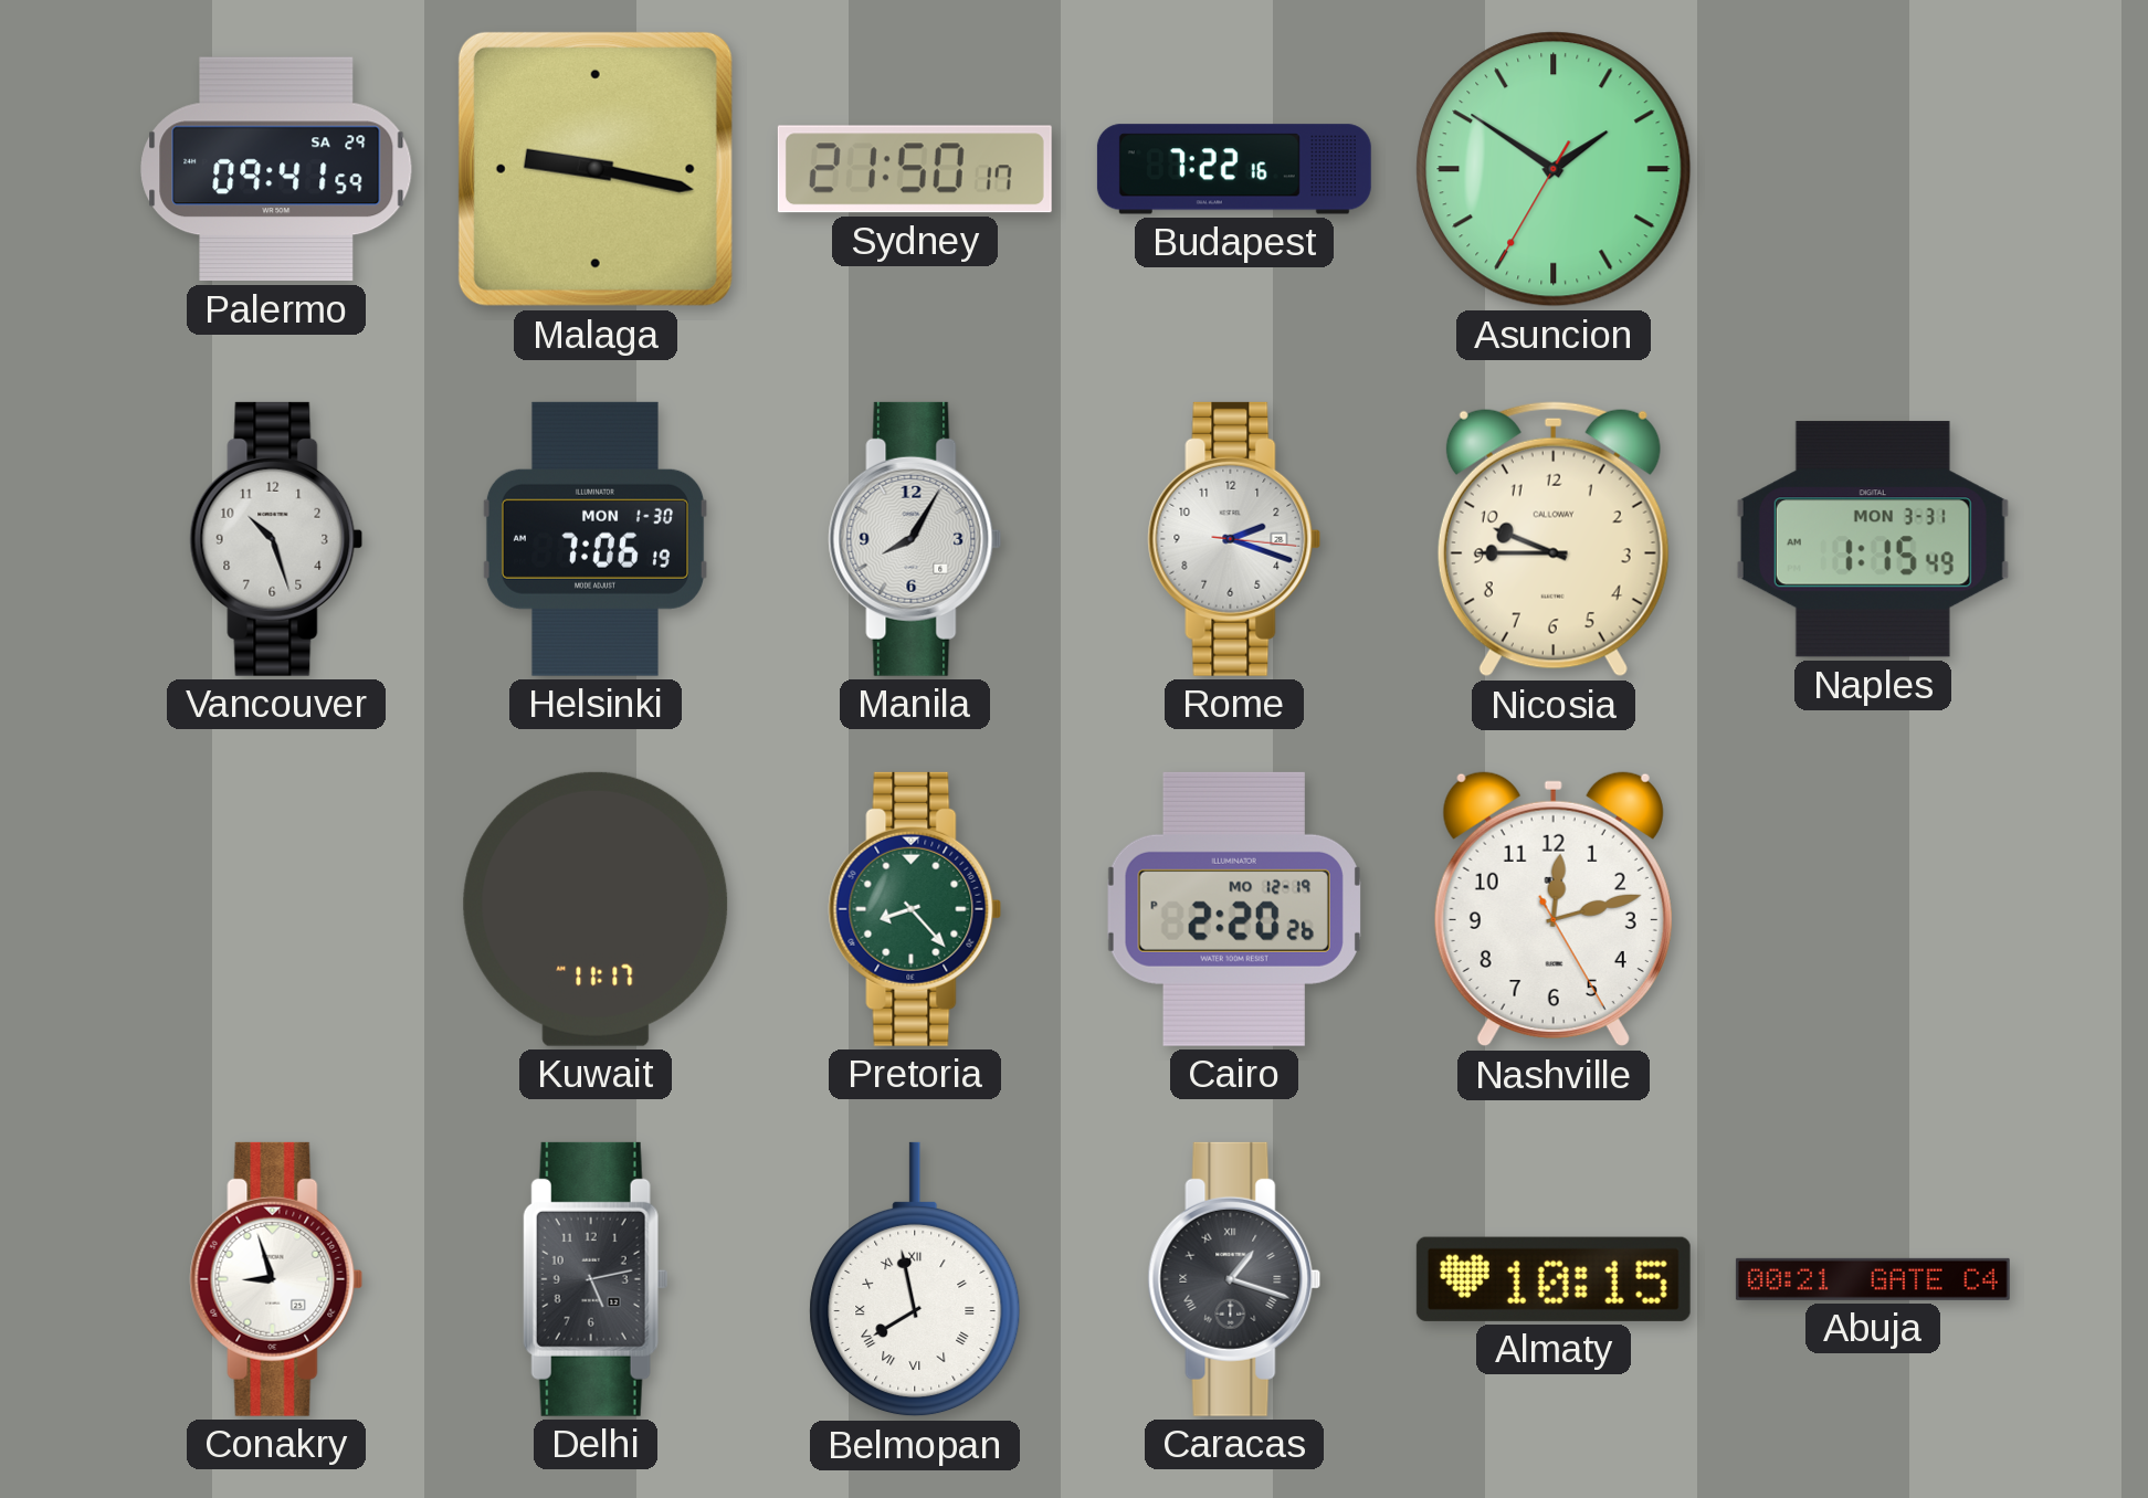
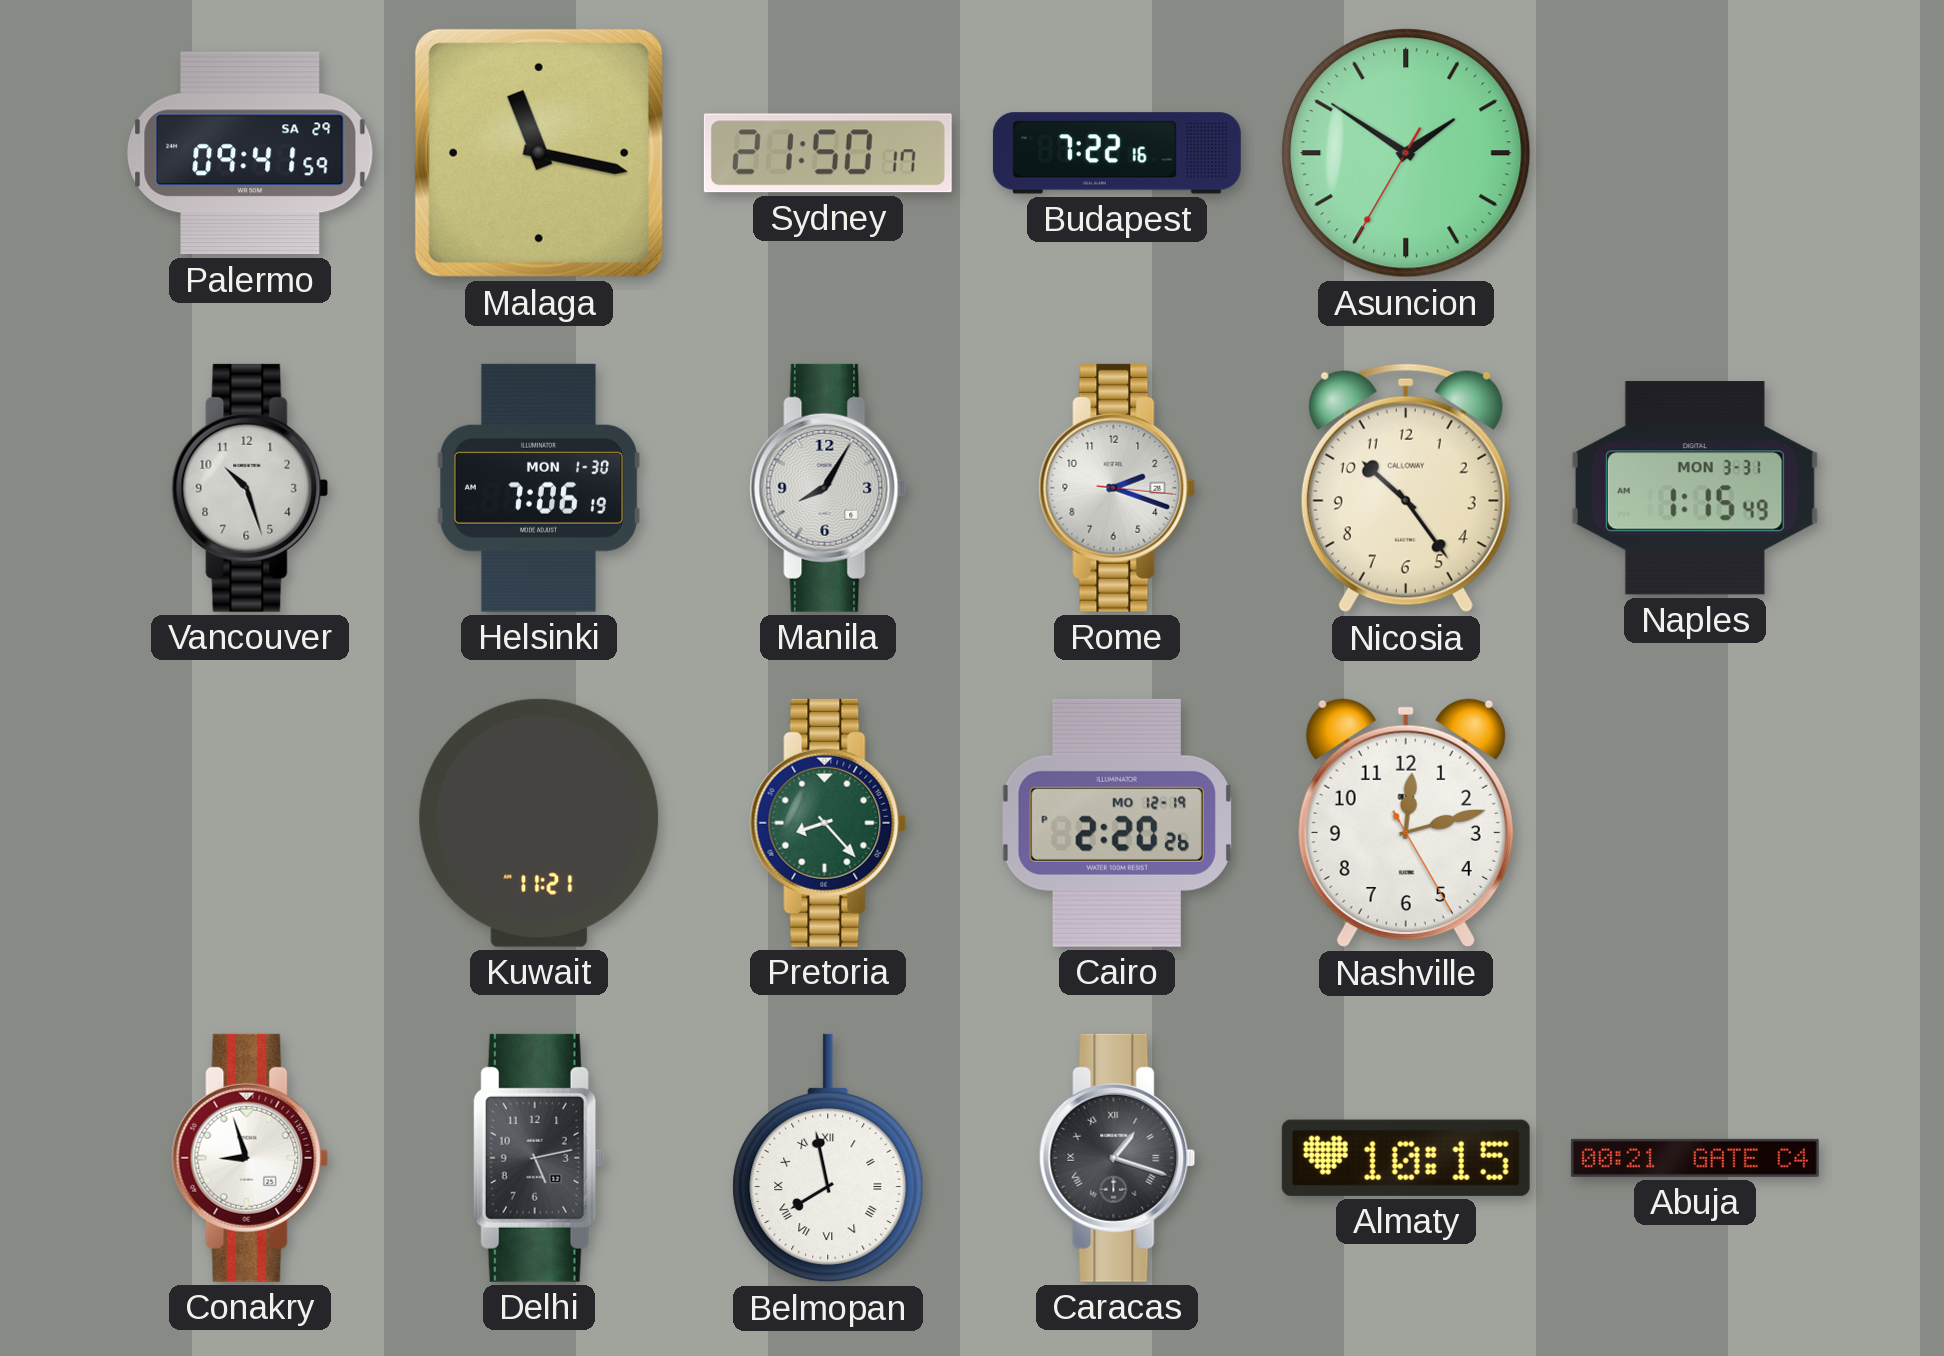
Malaga: 9:17 -> 11:17
Nicosia: 9:45 -> 10:24
Kuwait: 11:17 -> 11:21
